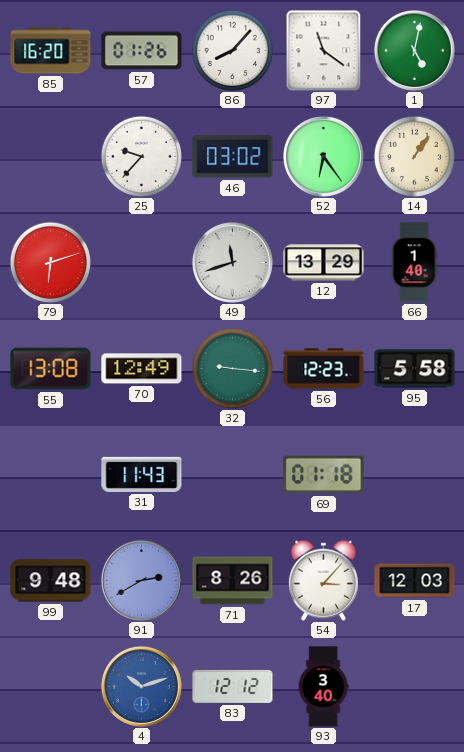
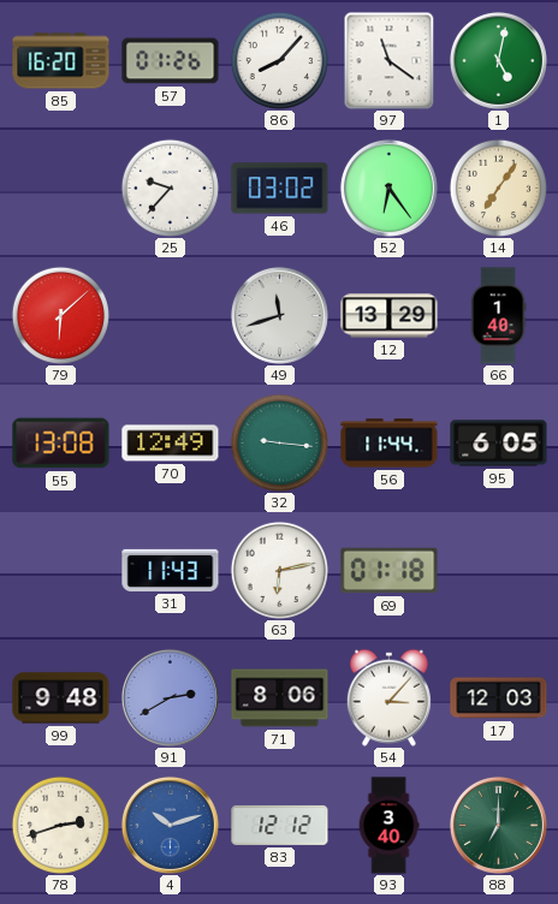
14: 1:06 -> 7:06
79: 6:12 -> 6:08
56: 12:23 -> 11:44
95: 5:58 -> 6:05
63: none -> 6:13
71: 8:26 -> 8:06
78: none -> 2:42
88: none -> 7:00
